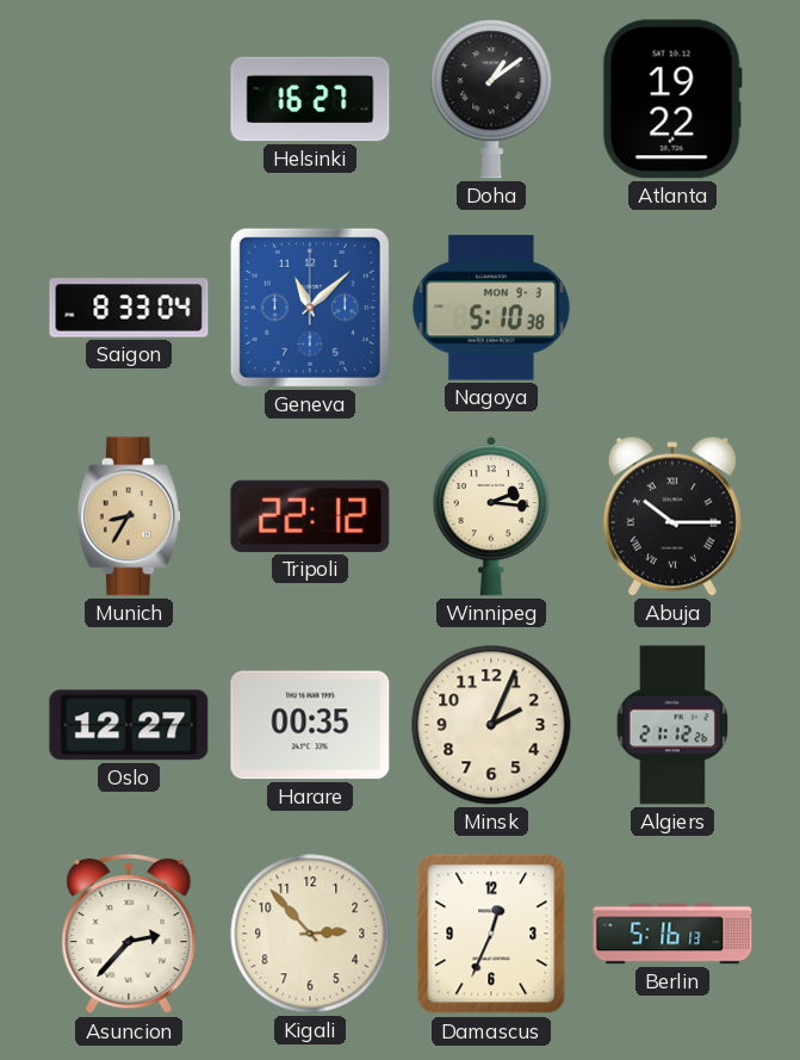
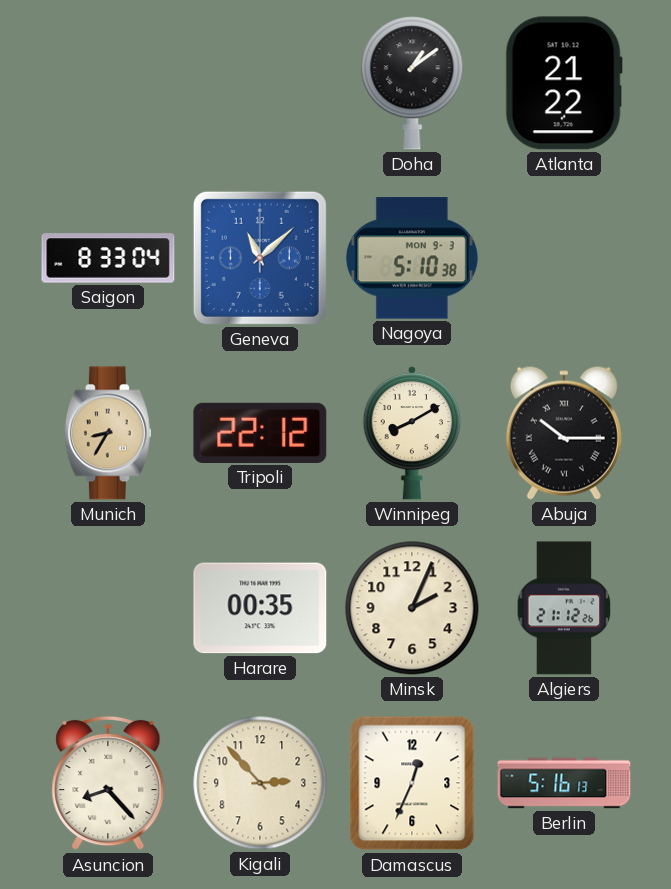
Helsinki: 16:27 -> none
Atlanta: 19:22 -> 21:22
Winnipeg: 2:16 -> 8:10
Oslo: 12:27 -> none
Asuncion: 2:37 -> 8:23
